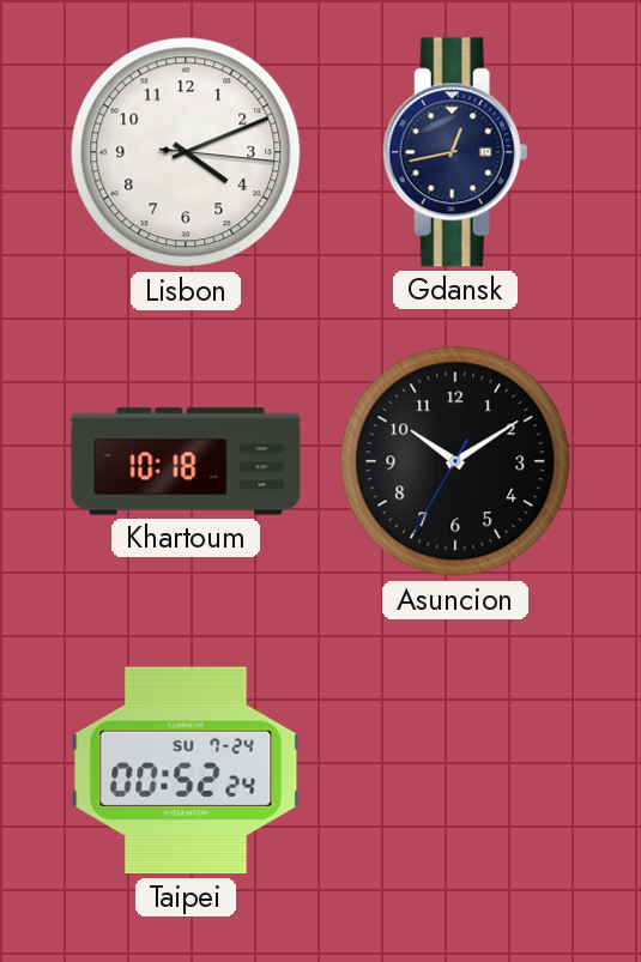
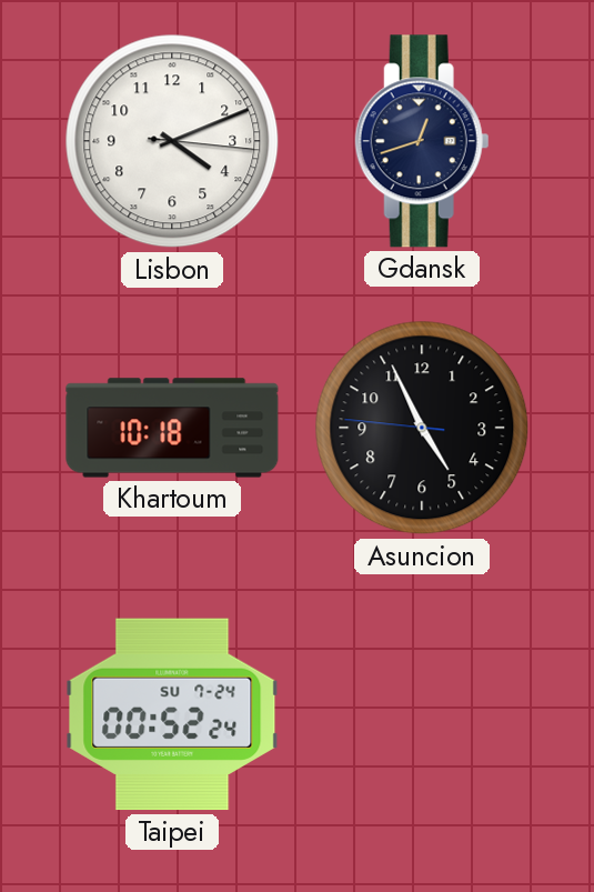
Gdansk: 12:43 -> 12:42
Asuncion: 10:09 -> 4:55
